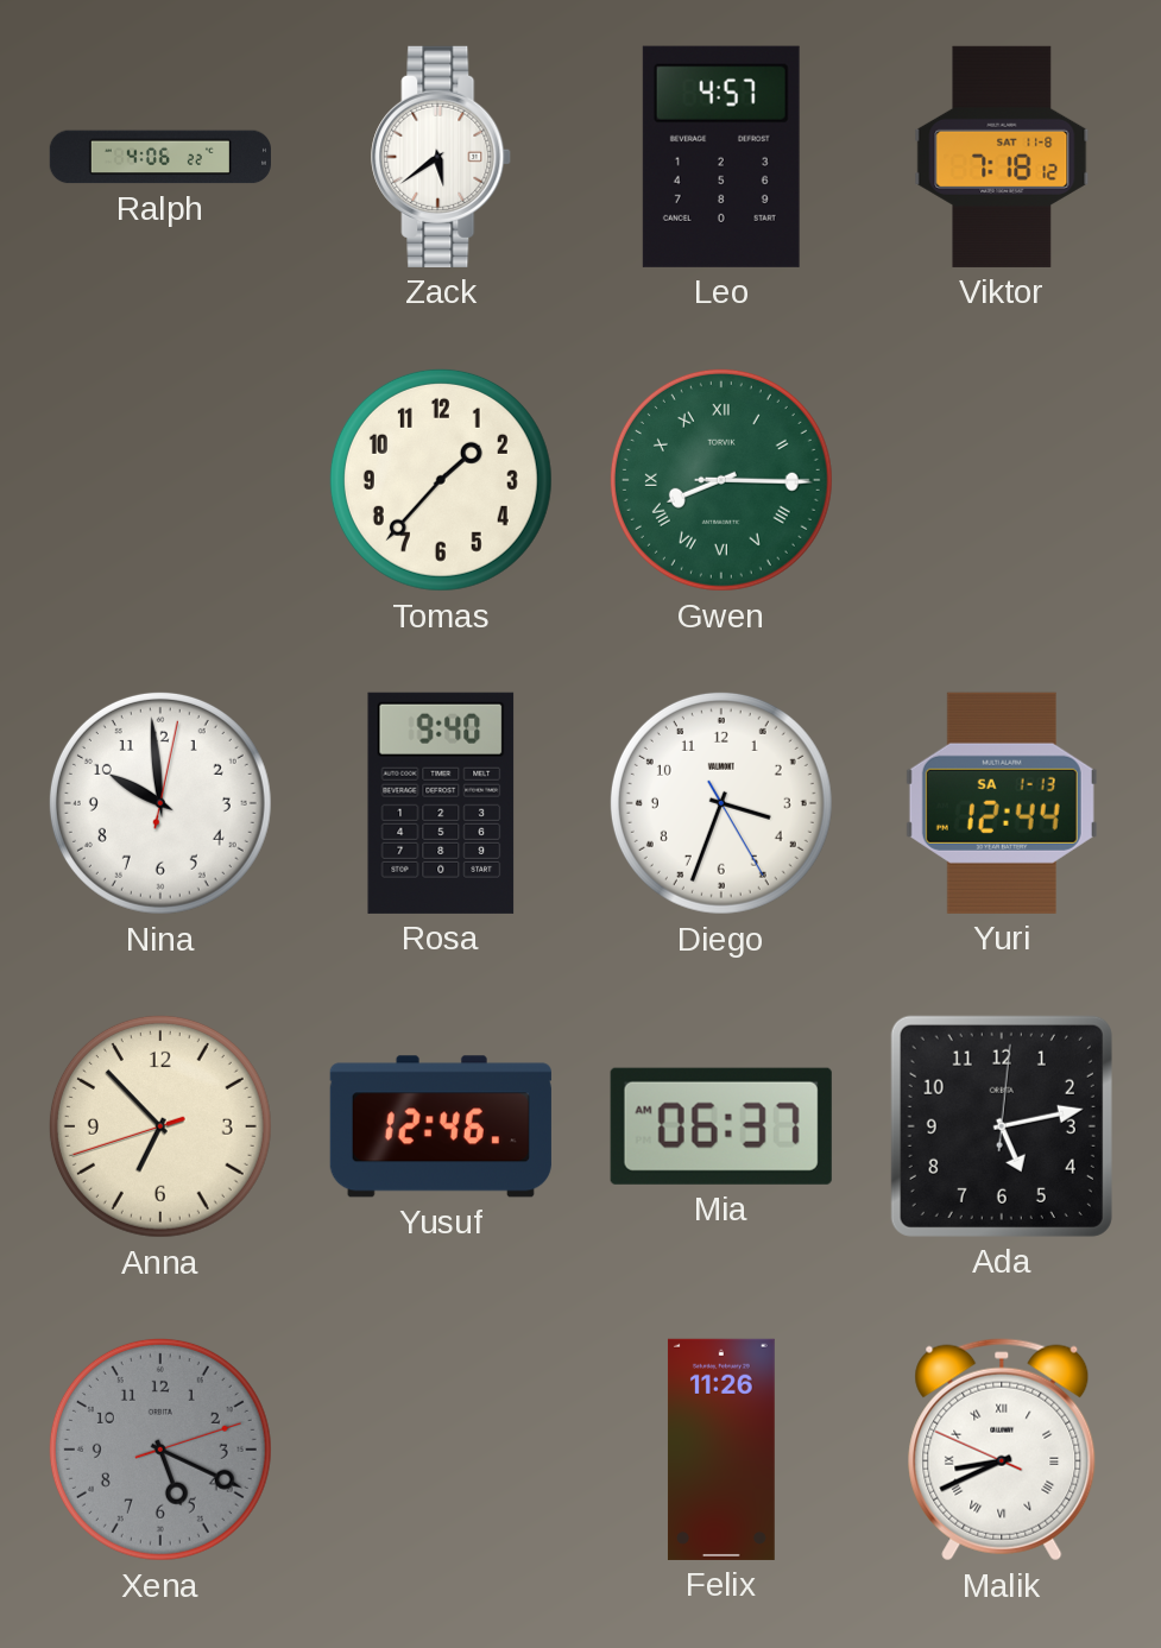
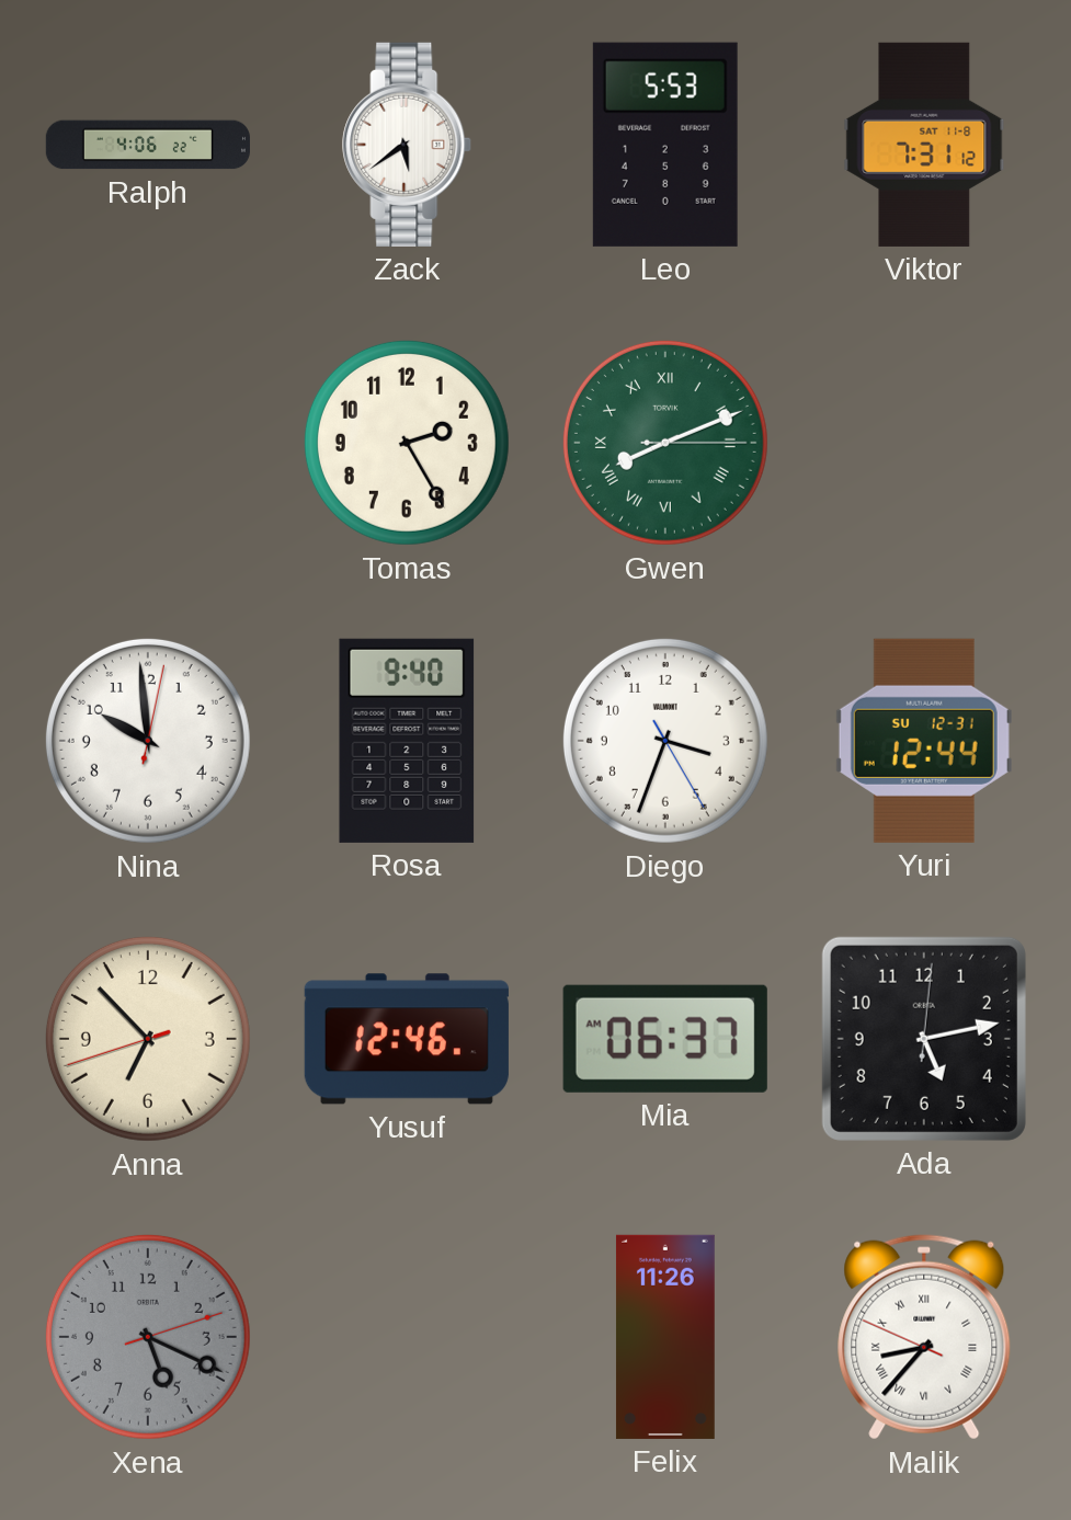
Leo: 4:57 -> 5:53
Viktor: 7:18 -> 7:31
Tomas: 1:37 -> 2:25
Gwen: 8:15 -> 8:11
Yuri date: SA 1-13 -> SU 12-31
Malik: 8:40 -> 8:36
